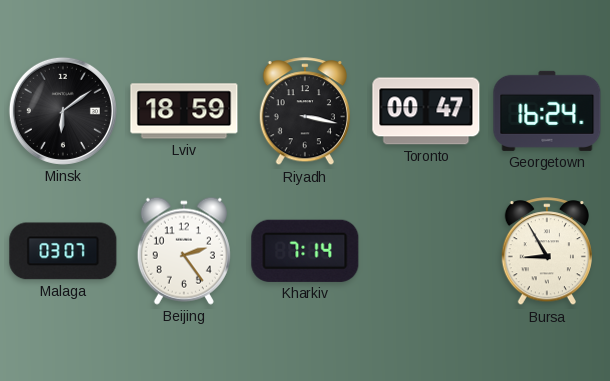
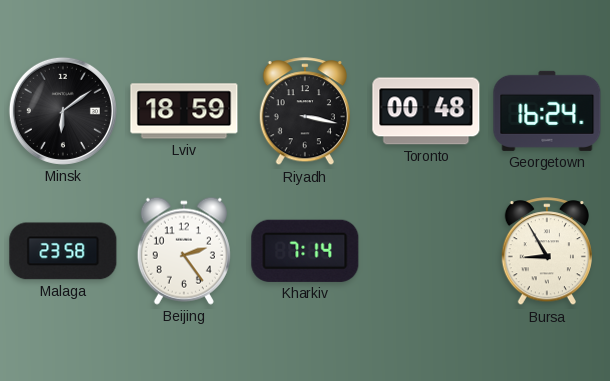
Toronto: 00:47 -> 00:48
Malaga: 03:07 -> 23:58
